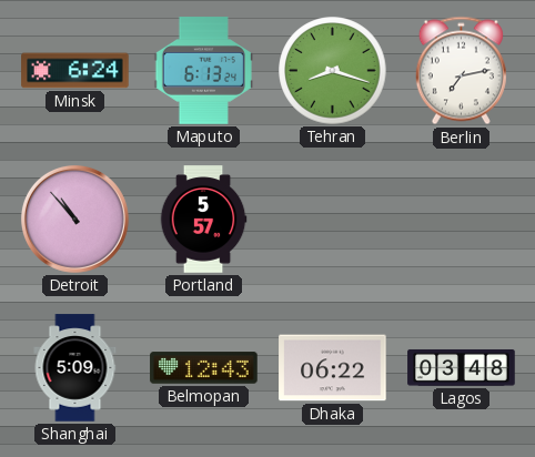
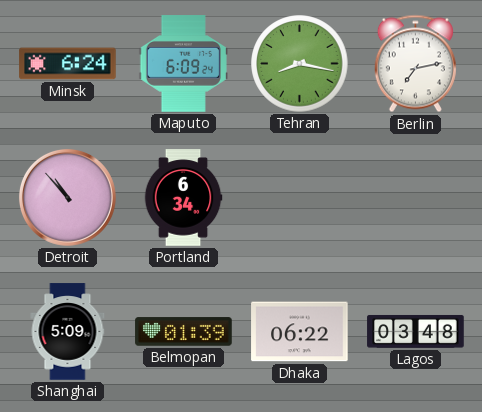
Maputo: 6:13 -> 6:09
Tehran: 8:18 -> 8:17
Portland: 5:57 -> 6:34
Belmopan: 12:43 -> 01:39
